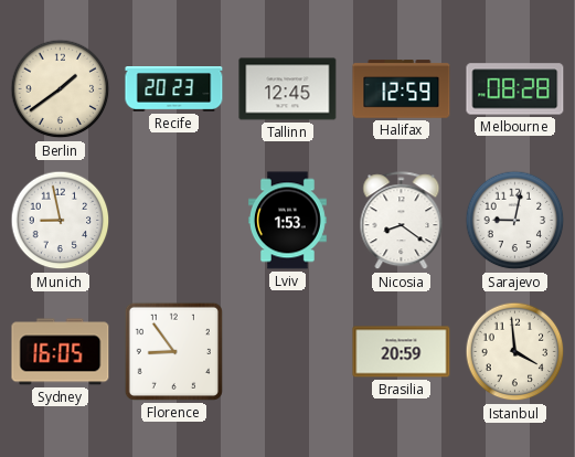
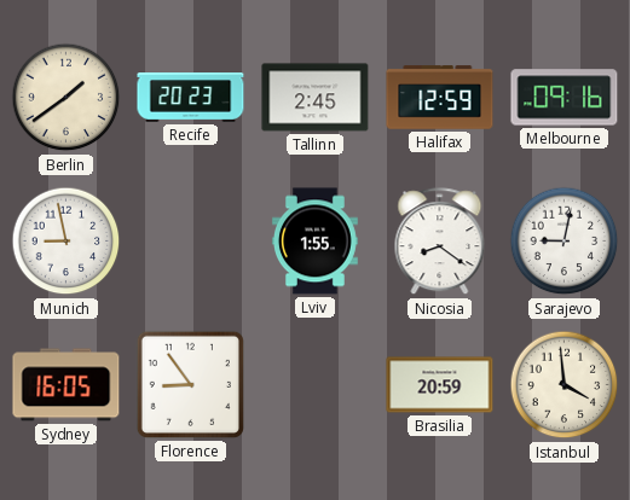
Tallinn: 12:45 -> 2:45
Melbourne: 08:28 -> 09:16
Lviv: 1:53 -> 1:55
